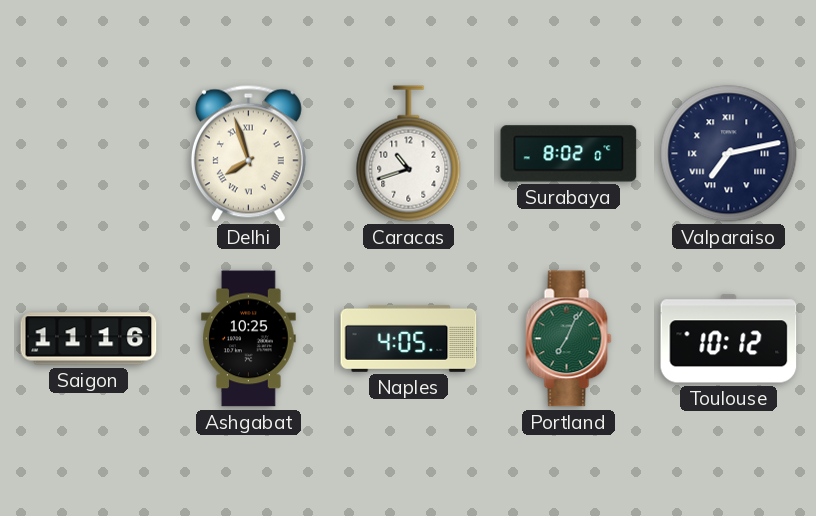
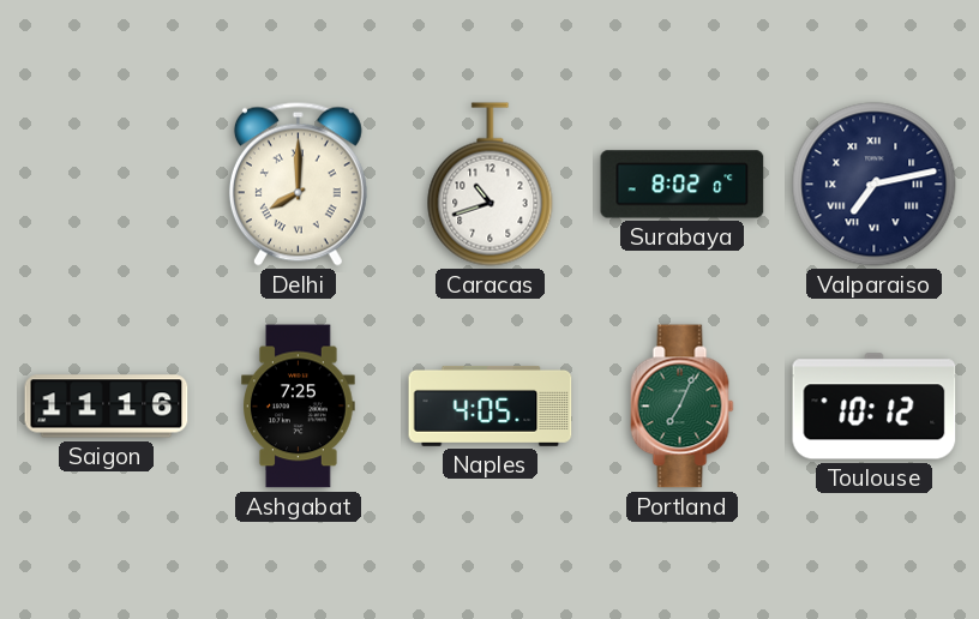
Delhi: 7:57 -> 8:00
Ashgabat: 10:25 -> 7:25
